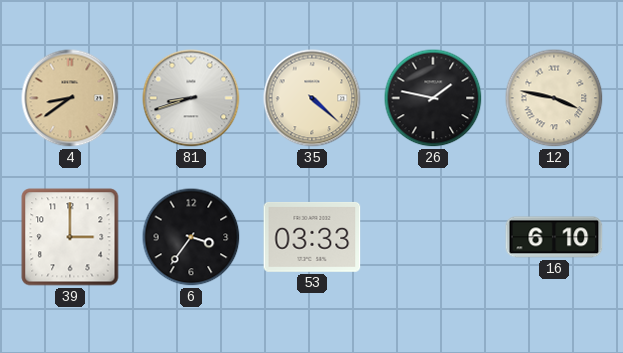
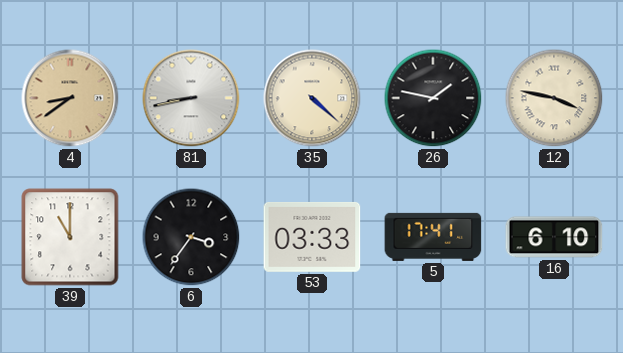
81: 8:42 -> 8:43
39: 3:00 -> 11:00
5: none -> 17:41
